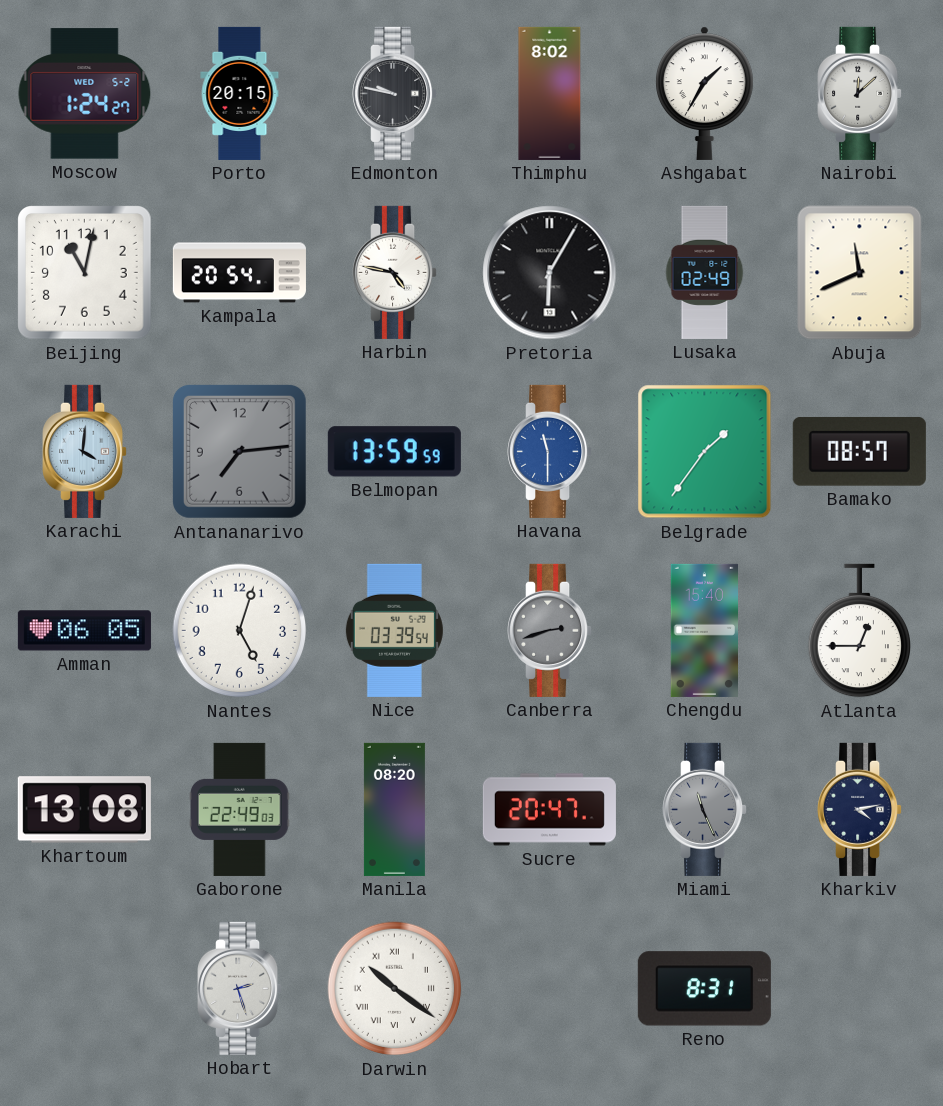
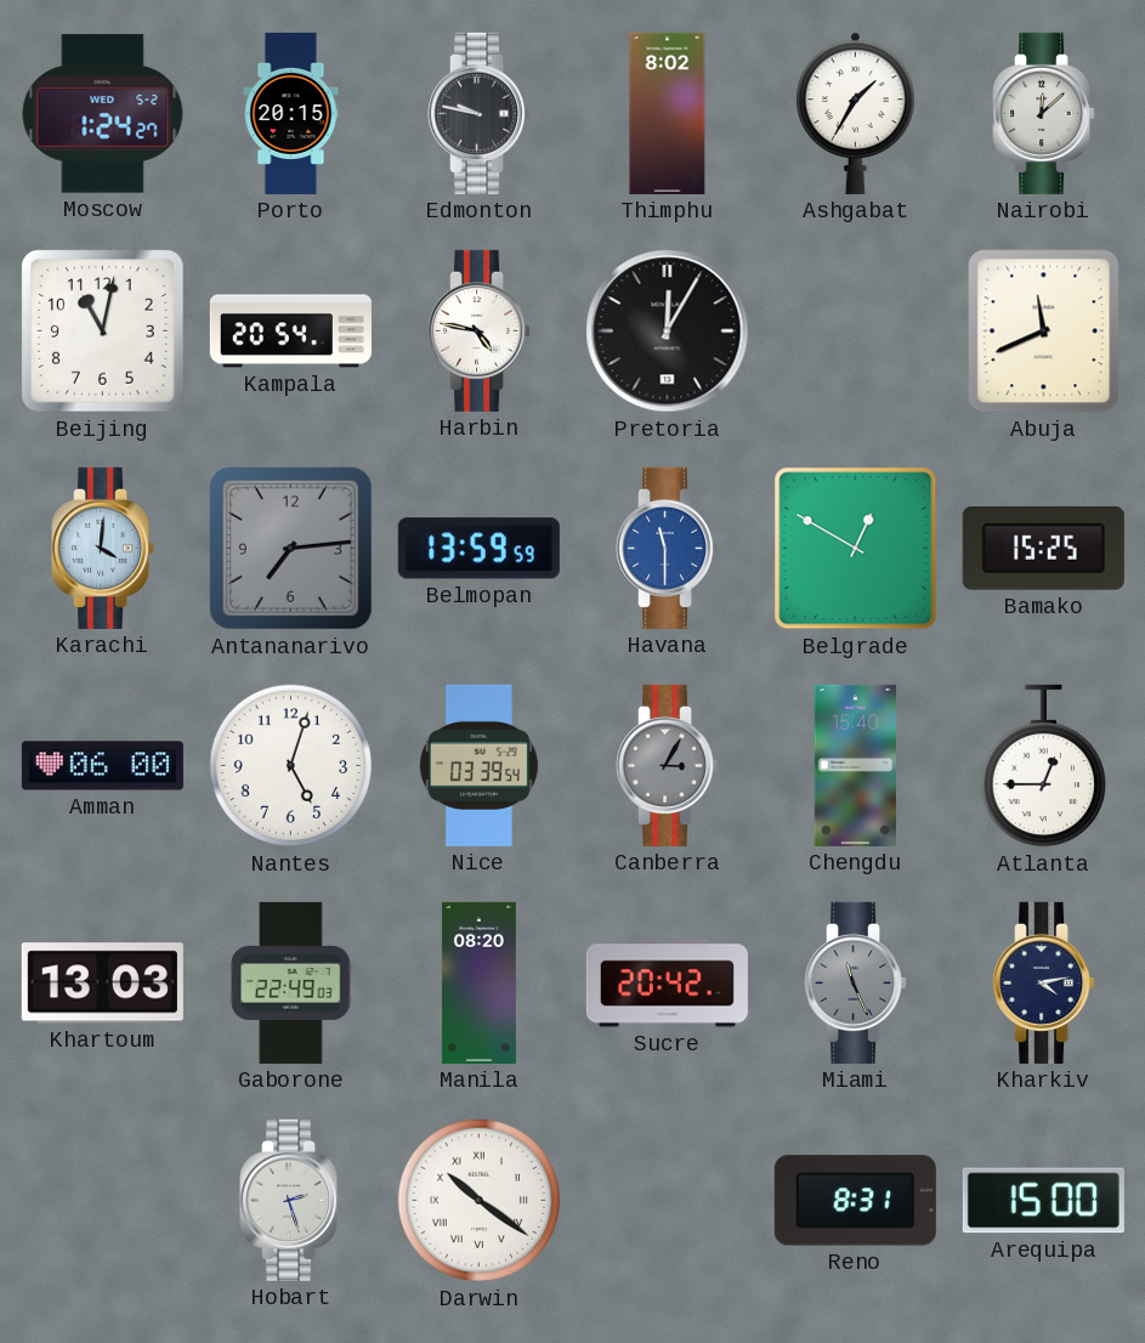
Pretoria: 6:05 -> 12:05
Lusaka: 02:49 -> none
Belgrade: 1:36 -> 12:50
Bamako: 08:57 -> 15:25
Amman: 06:05 -> 06:00
Canberra: 2:42 -> 3:05
Khartoum: 13:08 -> 13:03
Sucre: 20:47 -> 20:42
Arequipa: none -> 15:00
